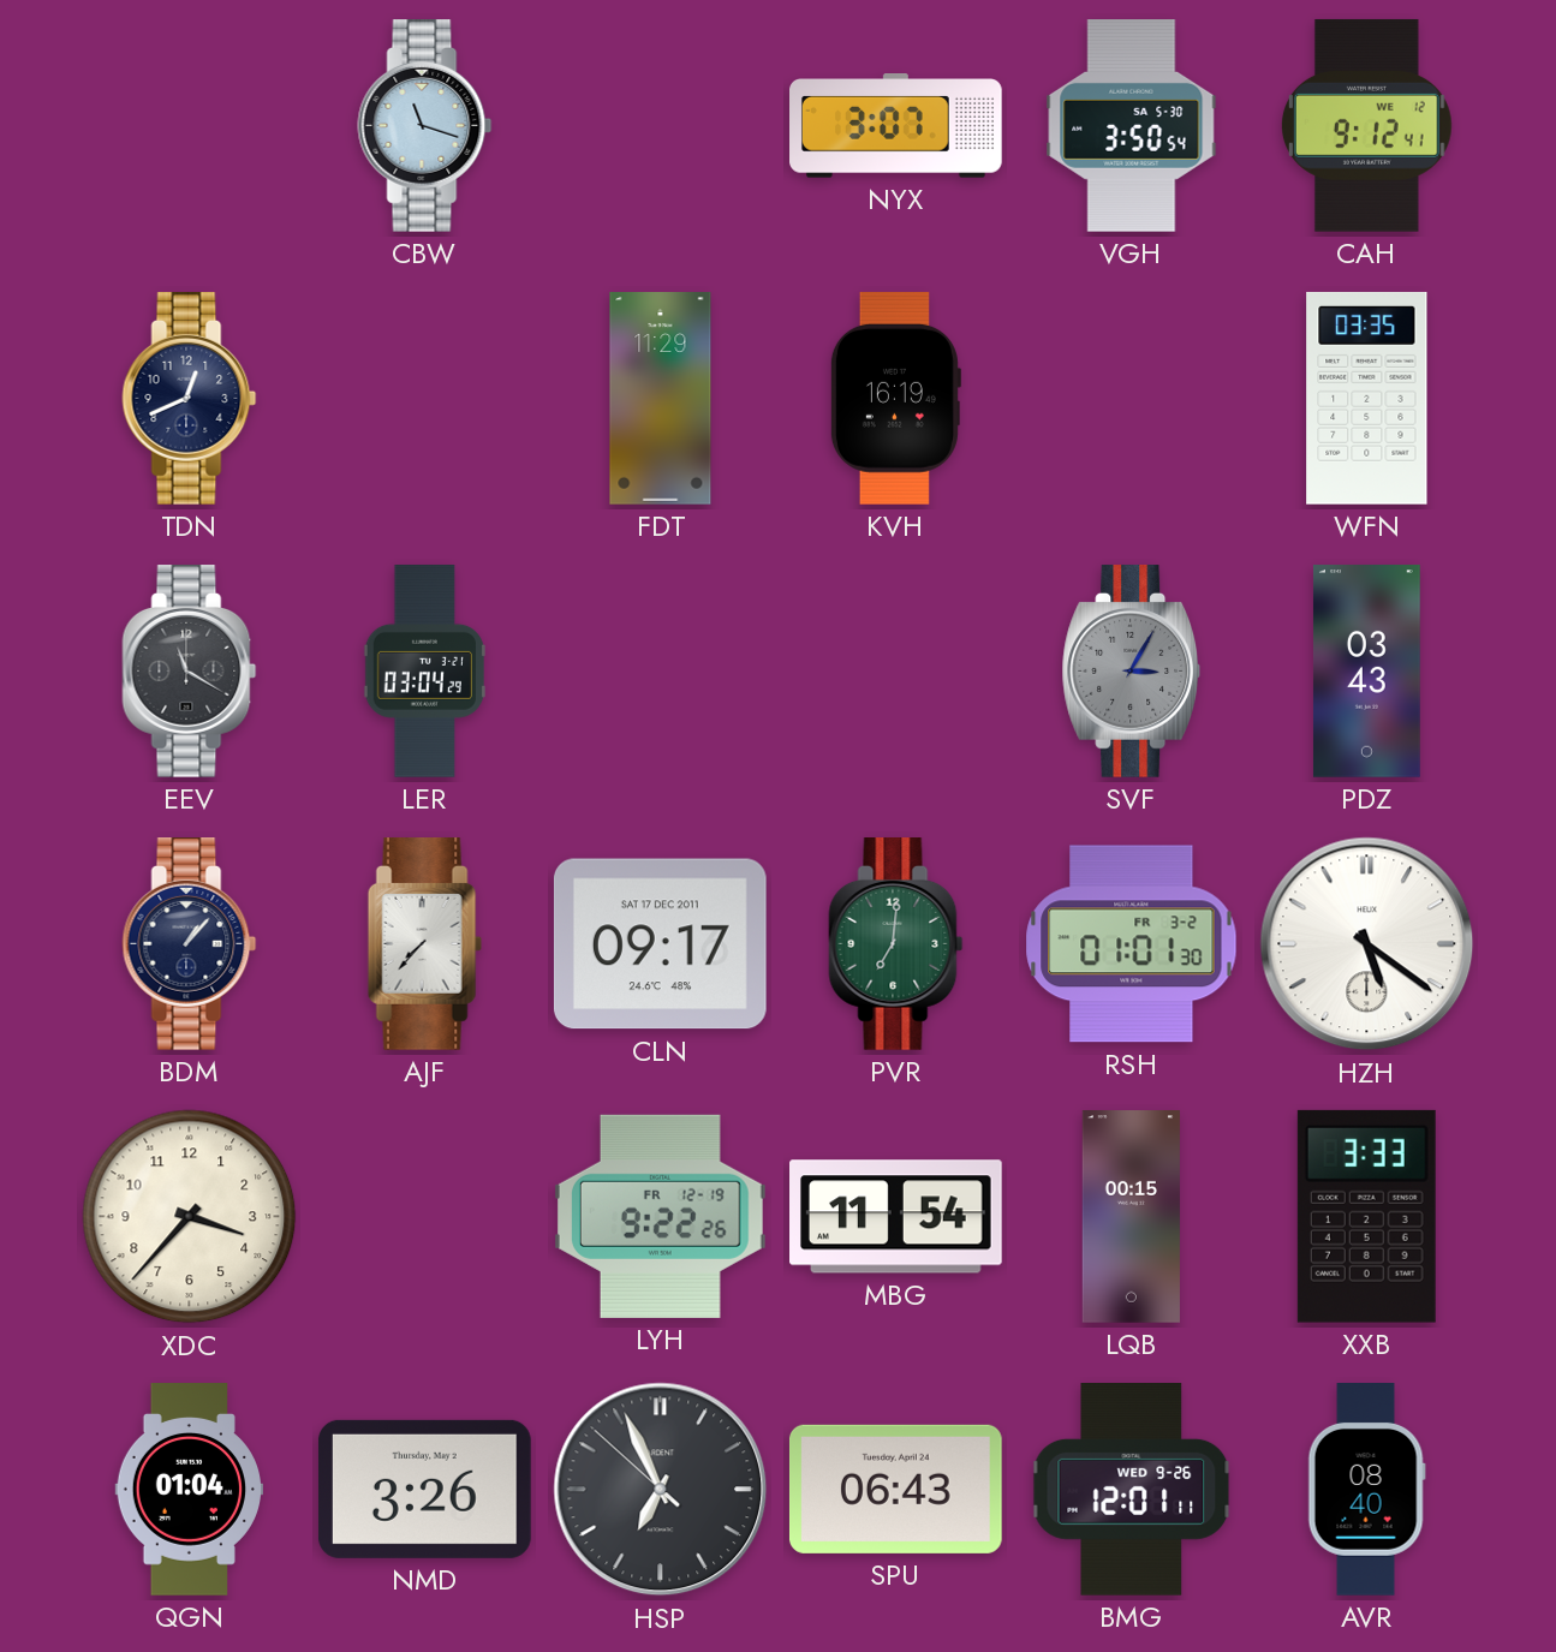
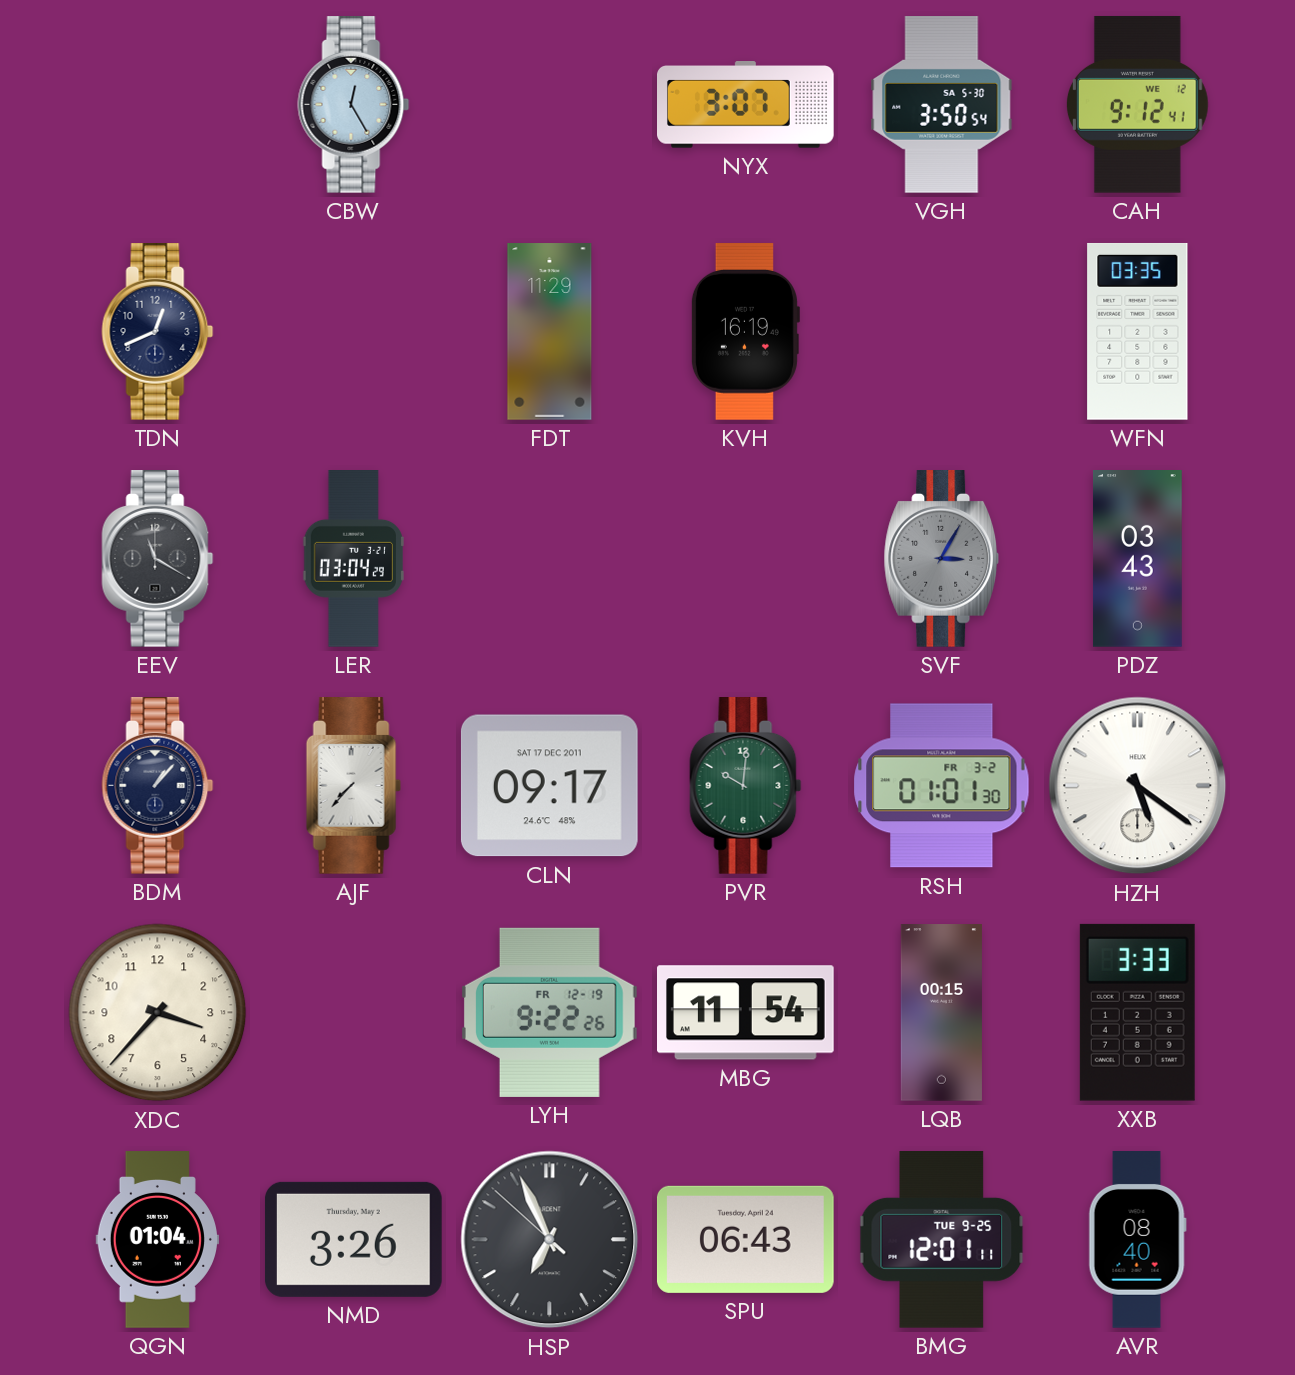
CBW: 11:18 -> 12:25
PVR: 7:01 -> 10:01
BMG date: WED 9-26 -> TUE 9-25
